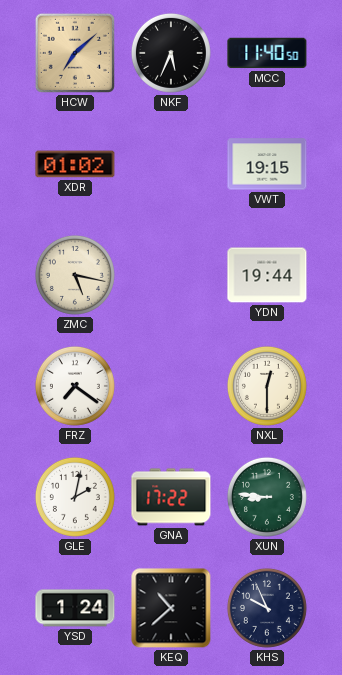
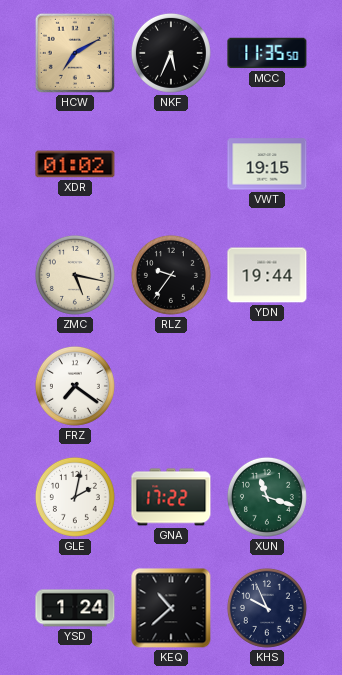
HCW: 7:08 -> 7:10
MCC: 11:40 -> 11:35
RLZ: none -> 9:36
NXL: 12:30 -> none
XUN: 8:46 -> 11:18
